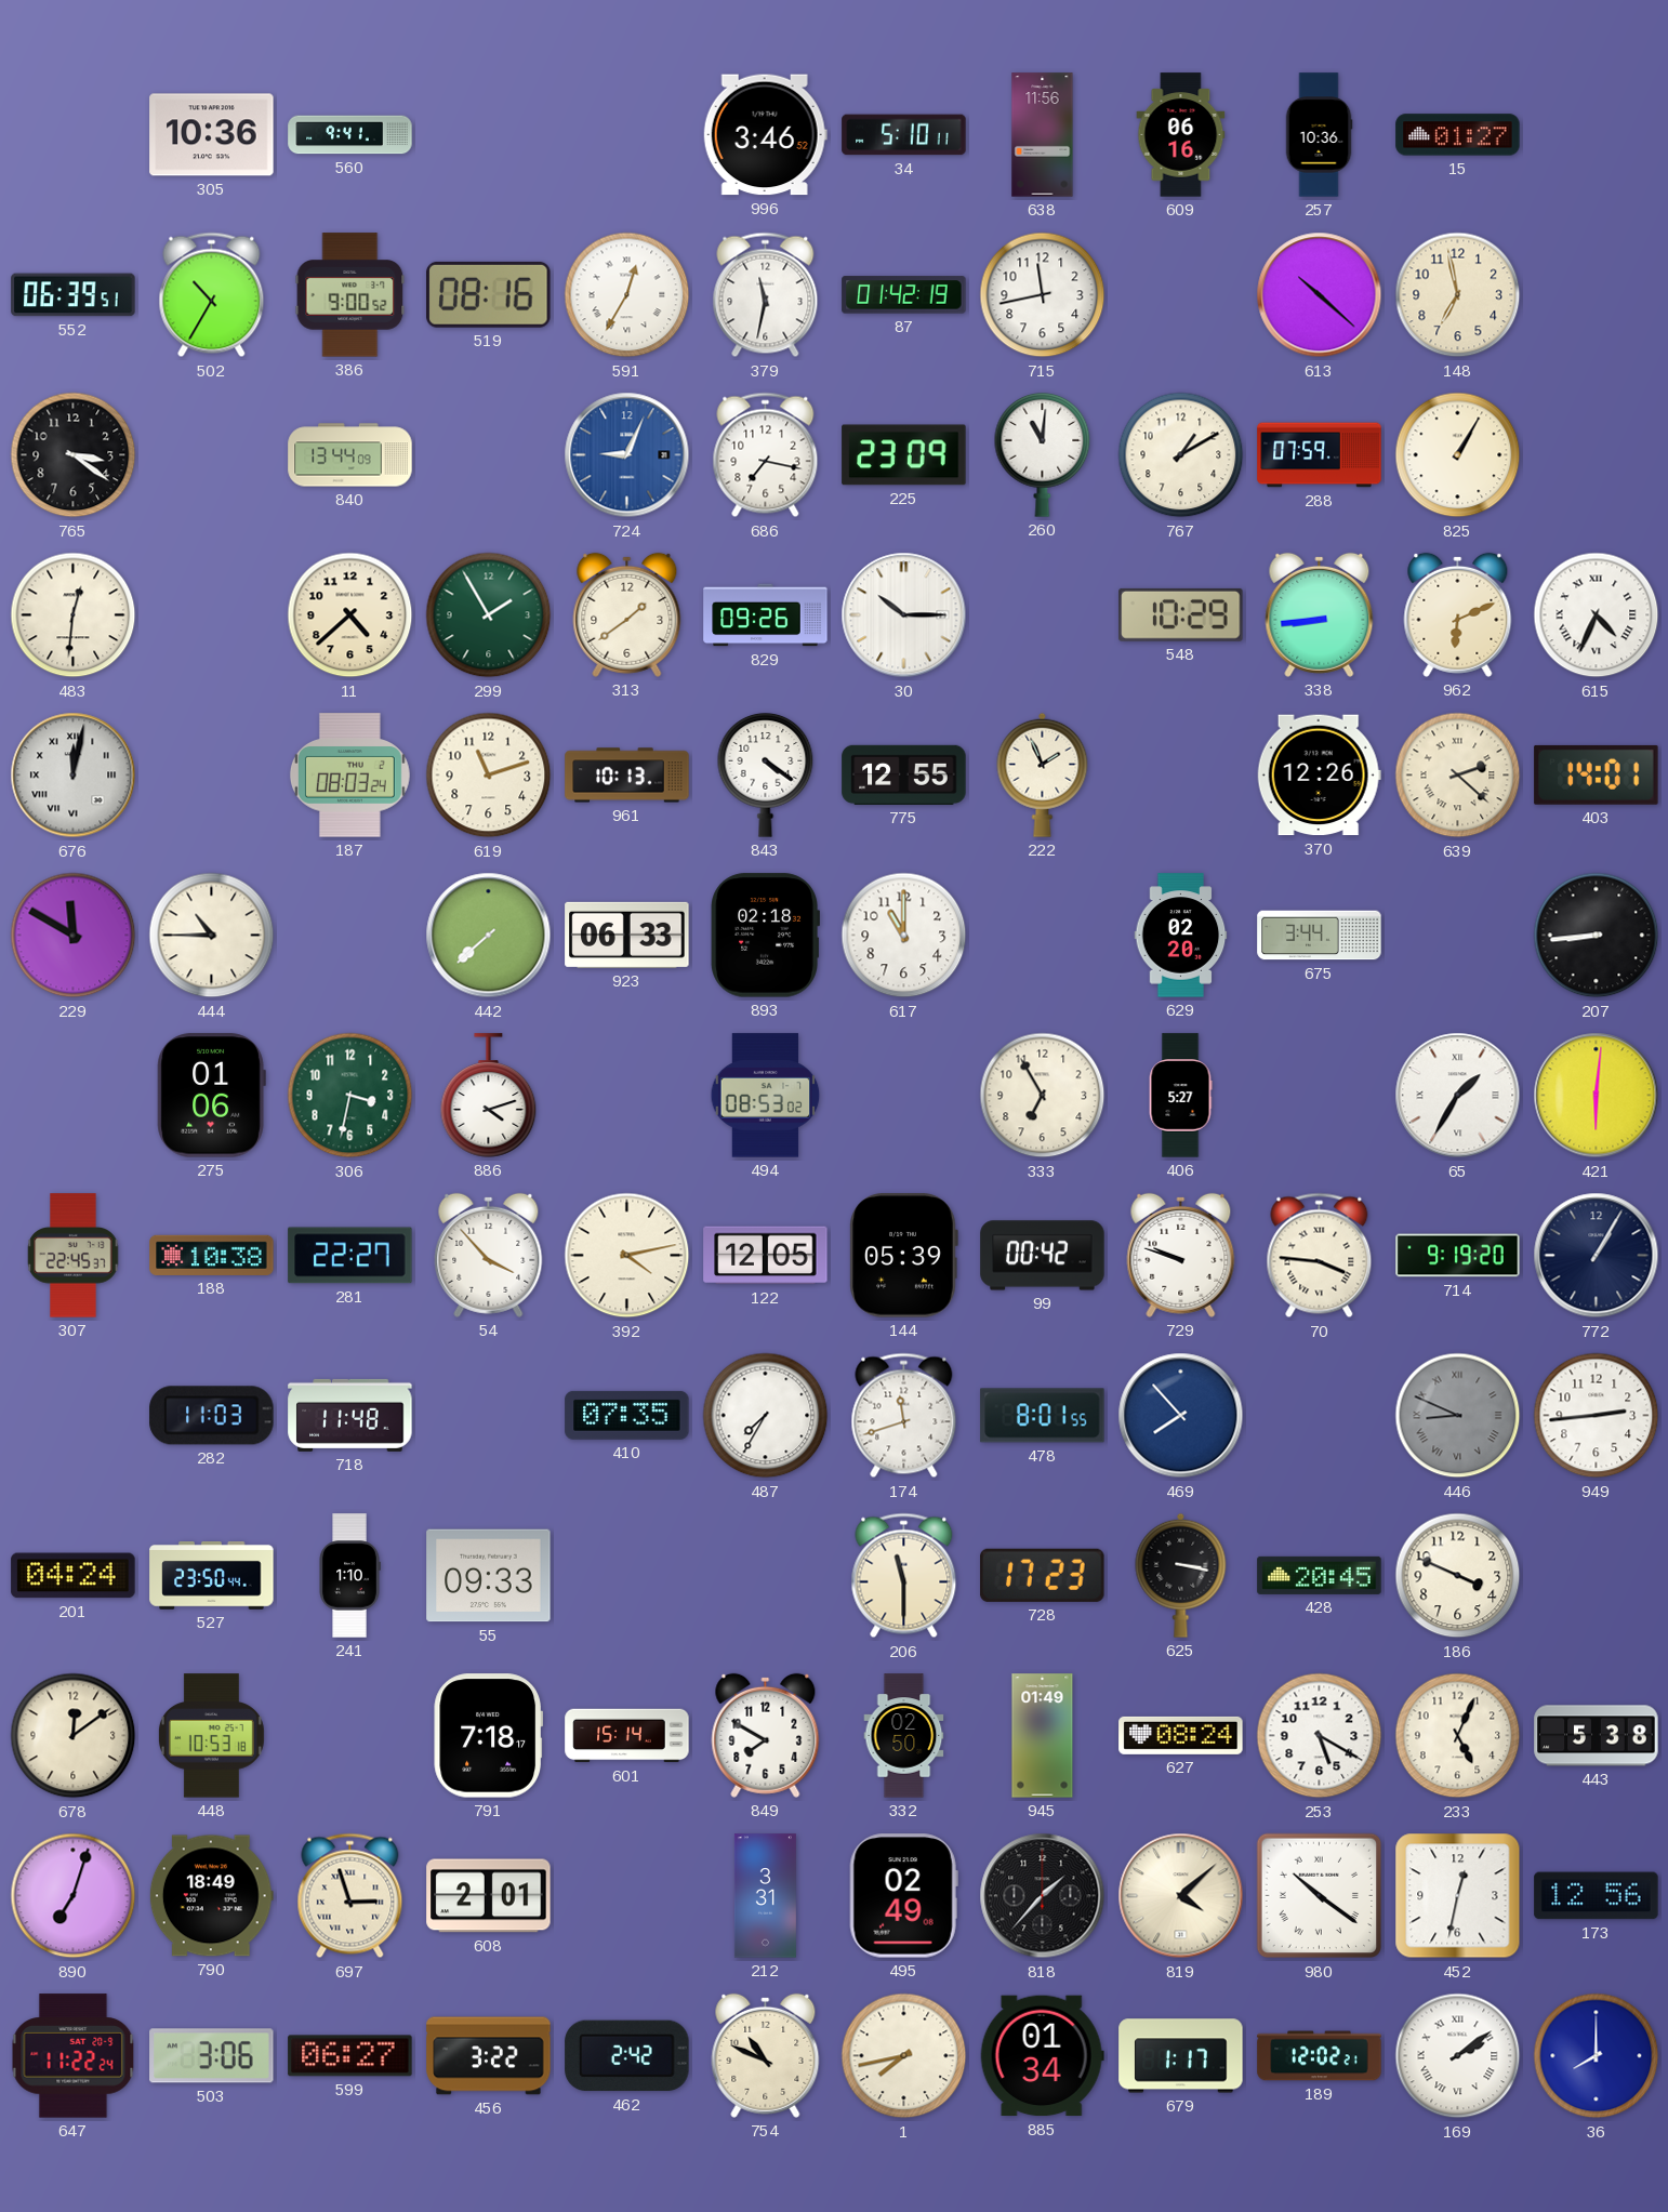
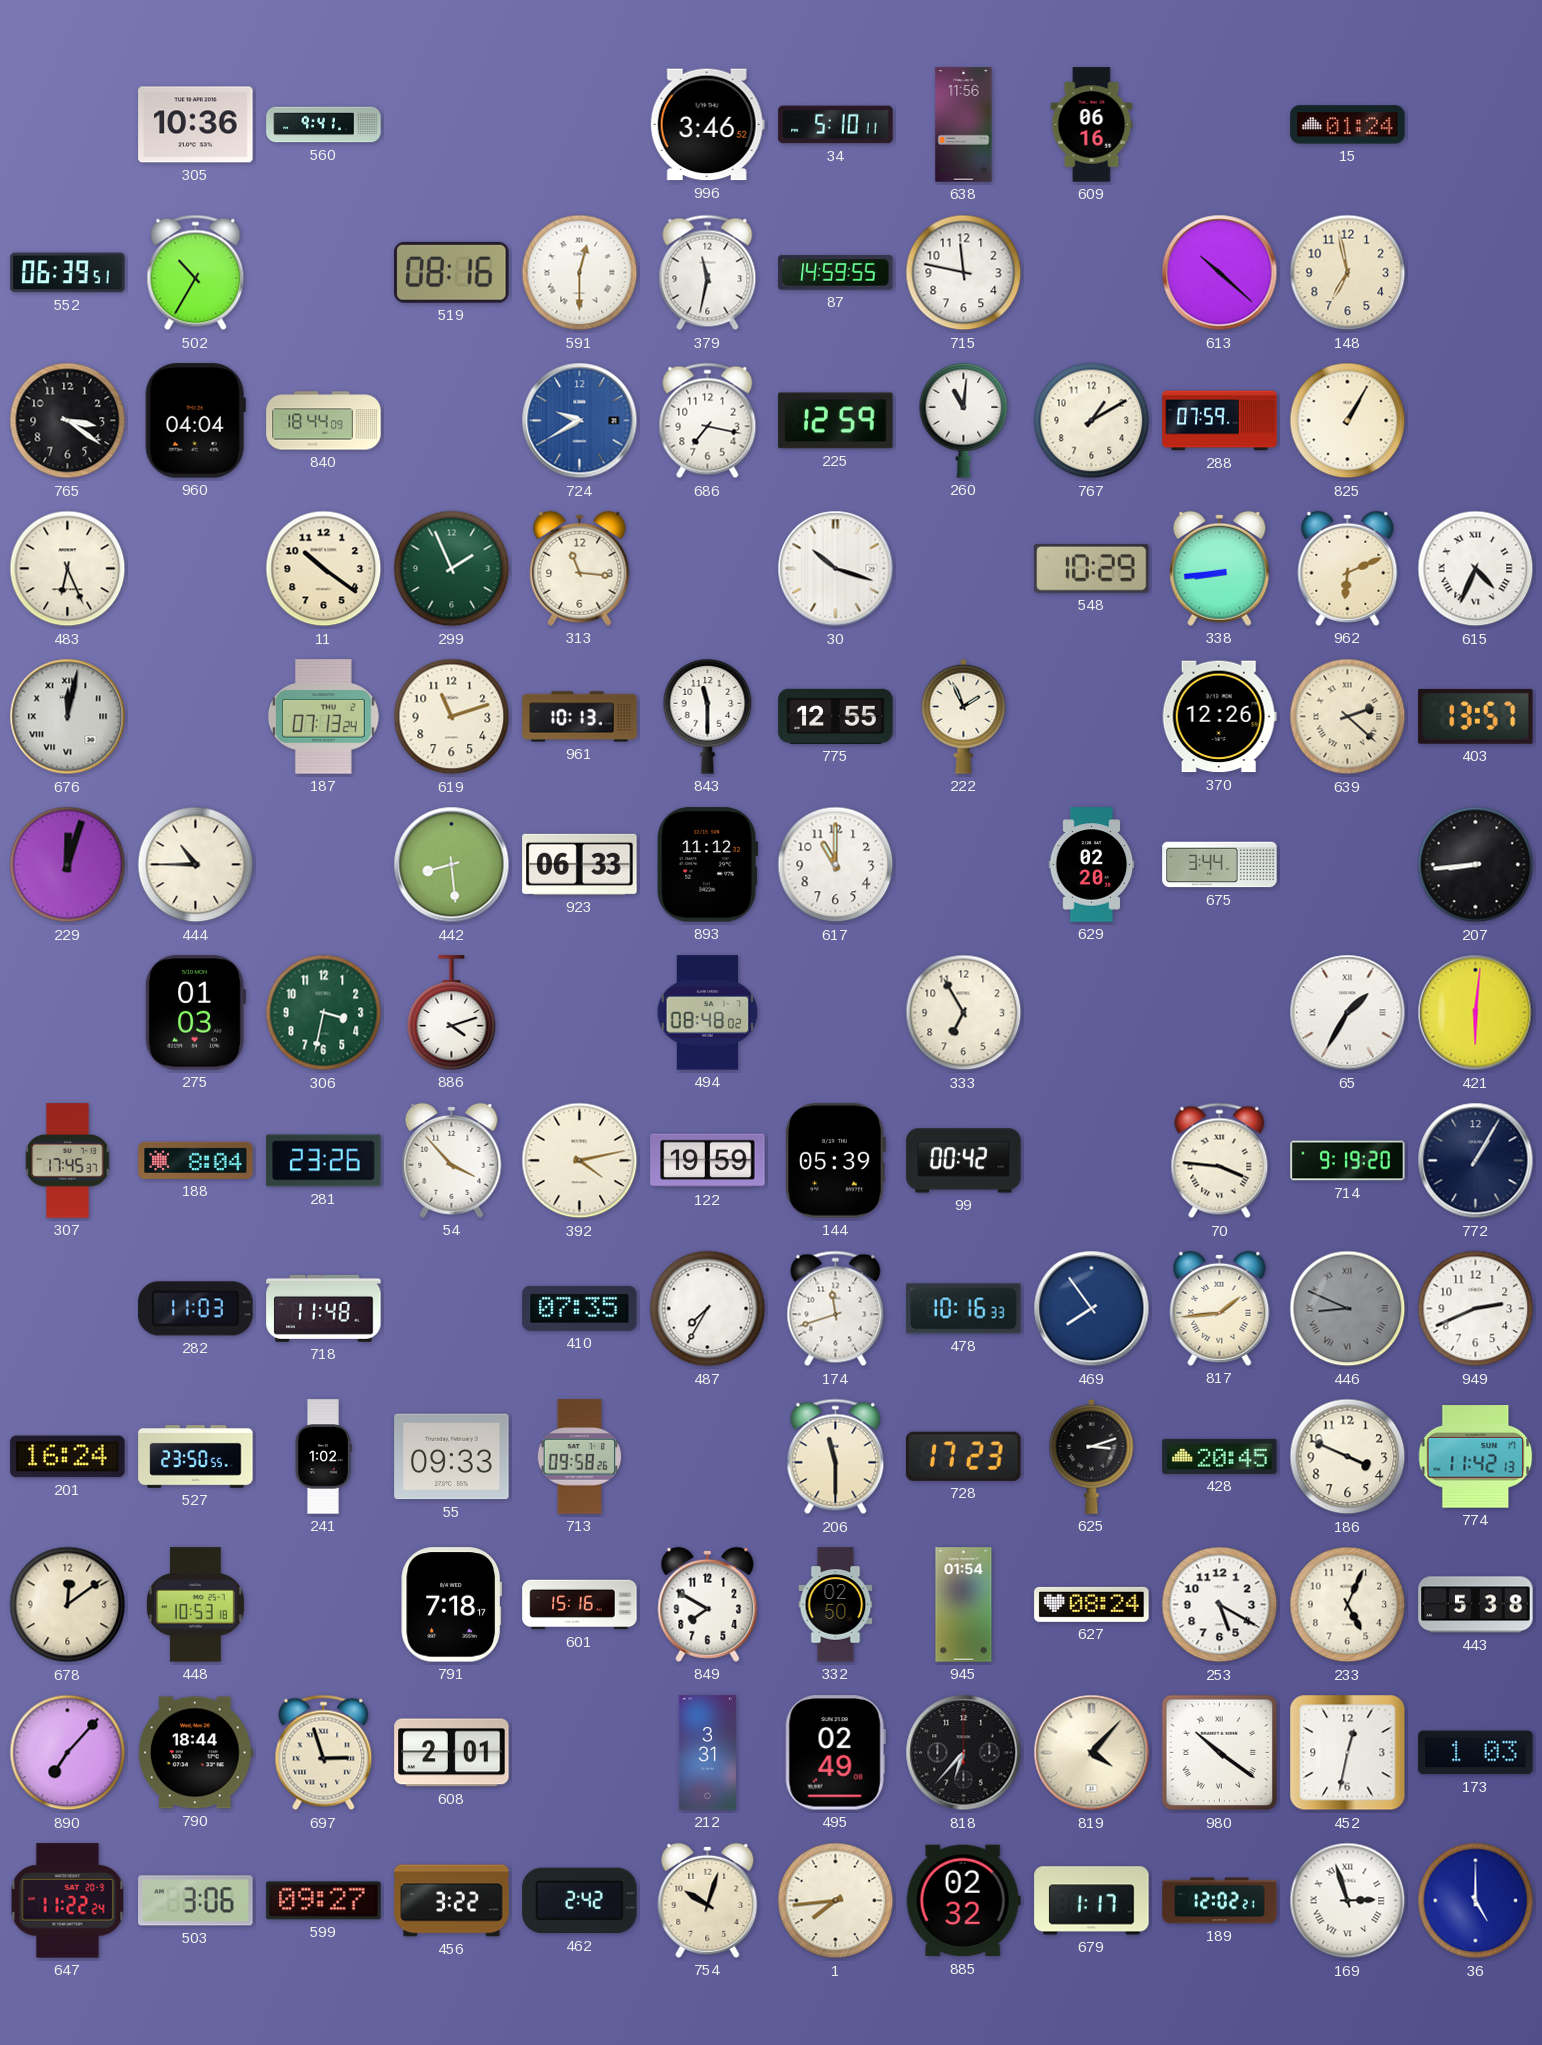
257: 10:36 -> none
15: 01:27 -> 01:24
386: 9:00 -> none
591: 12:35 -> 12:30
87: 01:42 -> 14:59
715: 11:43 -> 11:47
960: none -> 04:04
840: 13:44 -> 18:44
724: 9:04 -> 9:40
225: 23:09 -> 12:59
483: 12:31 -> 6:26
11: 4:38 -> 10:21
299: 1:55 -> 1:56
313: 1:39 -> 11:16
829: 09:26 -> none
30: 10:15 -> 10:18
187: 08:03 -> 07:13
843: 4:21 -> 11:30
403: 14:01 -> 13:57
229: 11:50 -> 12:03
442: 7:38 -> 8:29
893: 02:18 -> 11:12
275: 01:06 -> 01:03
494: 08:53 -> 08:48
406: 5:27 -> none
307: 22:45 -> 17:45
188: 10:38 -> 8:04
281: 22:27 -> 23:26
122: 12:05 -> 19:59
729: 9:48 -> none
478: 8:01 -> 10:16
469: 7:53 -> 7:54
817: none -> 1:44
949: 2:44 -> 2:41
201: 04:24 -> 16:24
527: 23:50:44 -> 23:50:55
241: 1:10 -> 1:02
713: none -> 09:58
625: 3:17 -> 3:12
774: none -> 11:42
601: 15:14 -> 15:16
945: 01:49 -> 01:54
890: 7:03 -> 7:07
790: 18:49 -> 18:44
818: 1:37 -> 6:37
819: 4:08 -> 4:07
173: 12:56 -> 1:03
599: 06:27 -> 09:27
754: 10:49 -> 10:03
1: 7:43 -> 7:44
885: 01:34 -> 02:32
169: 2:09 -> 2:57
36: 8:00 -> 5:00
